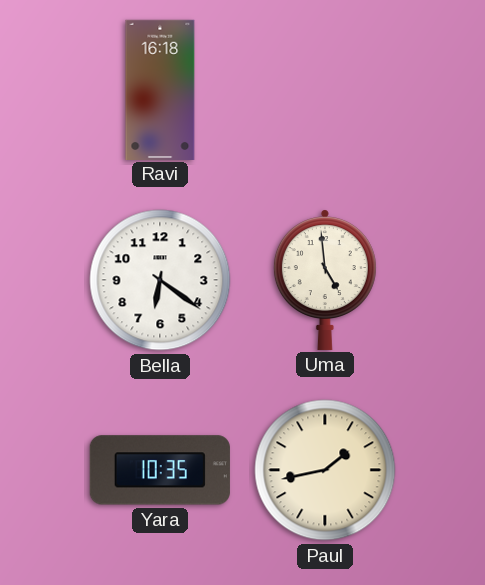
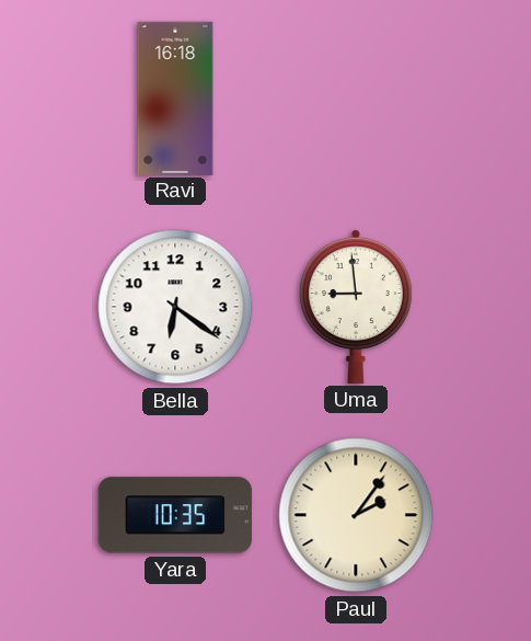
Uma: 4:59 -> 8:59
Paul: 1:43 -> 2:06
